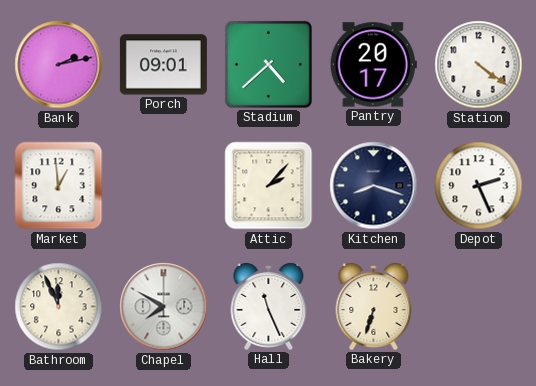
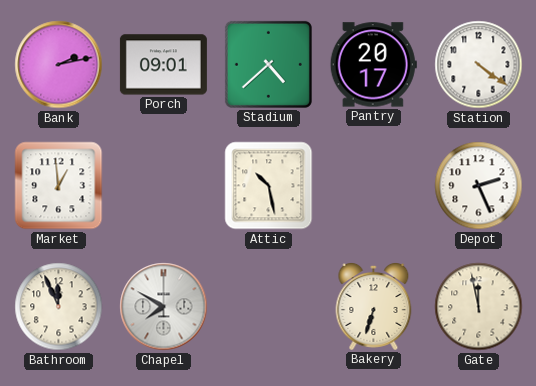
Attic: 2:07 -> 10:28
Kitchen: 8:18 -> none
Hall: 11:26 -> none
Gate: none -> 11:58
